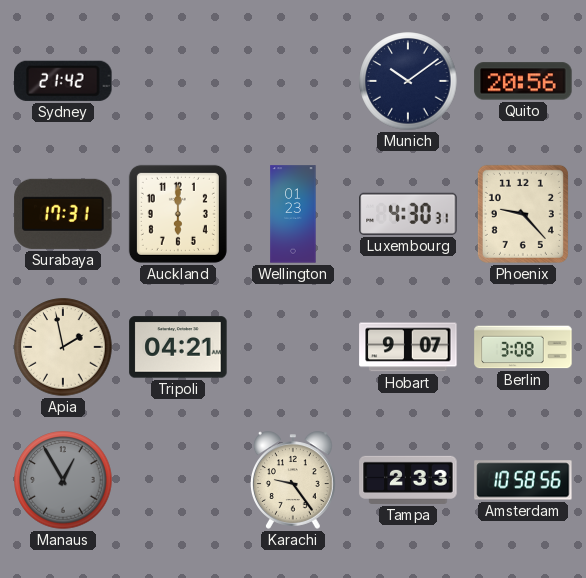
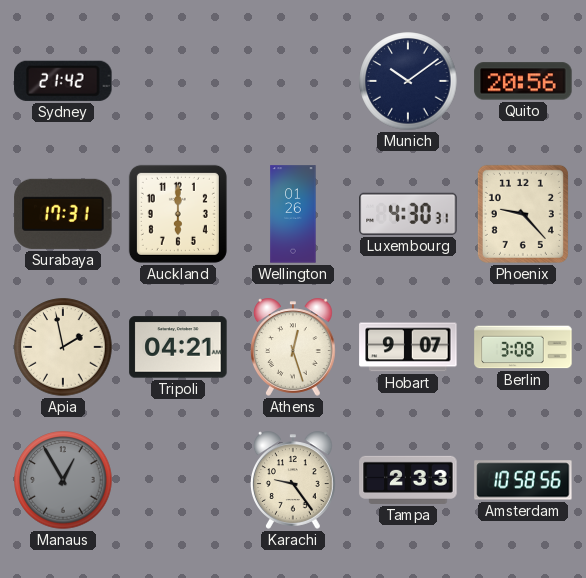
Wellington: 01:23 -> 01:26
Athens: none -> 12:27
